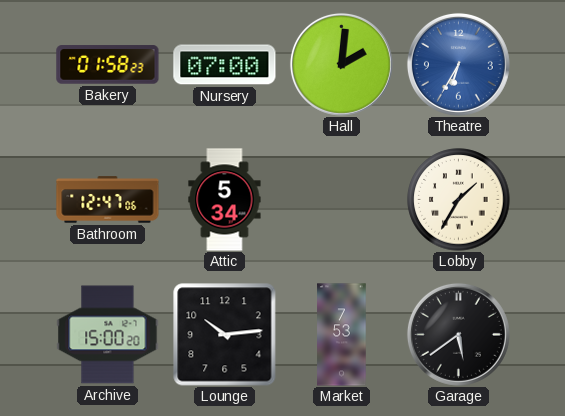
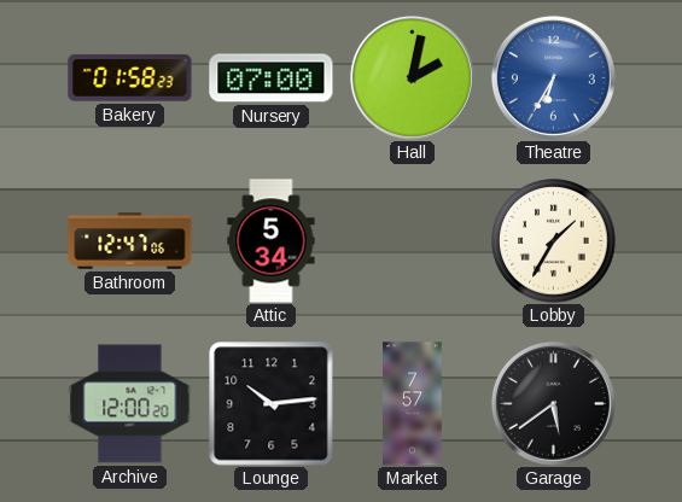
Hall: 2:01 -> 2:02
Archive: 15:00 -> 12:00
Market: 7:53 -> 7:57
